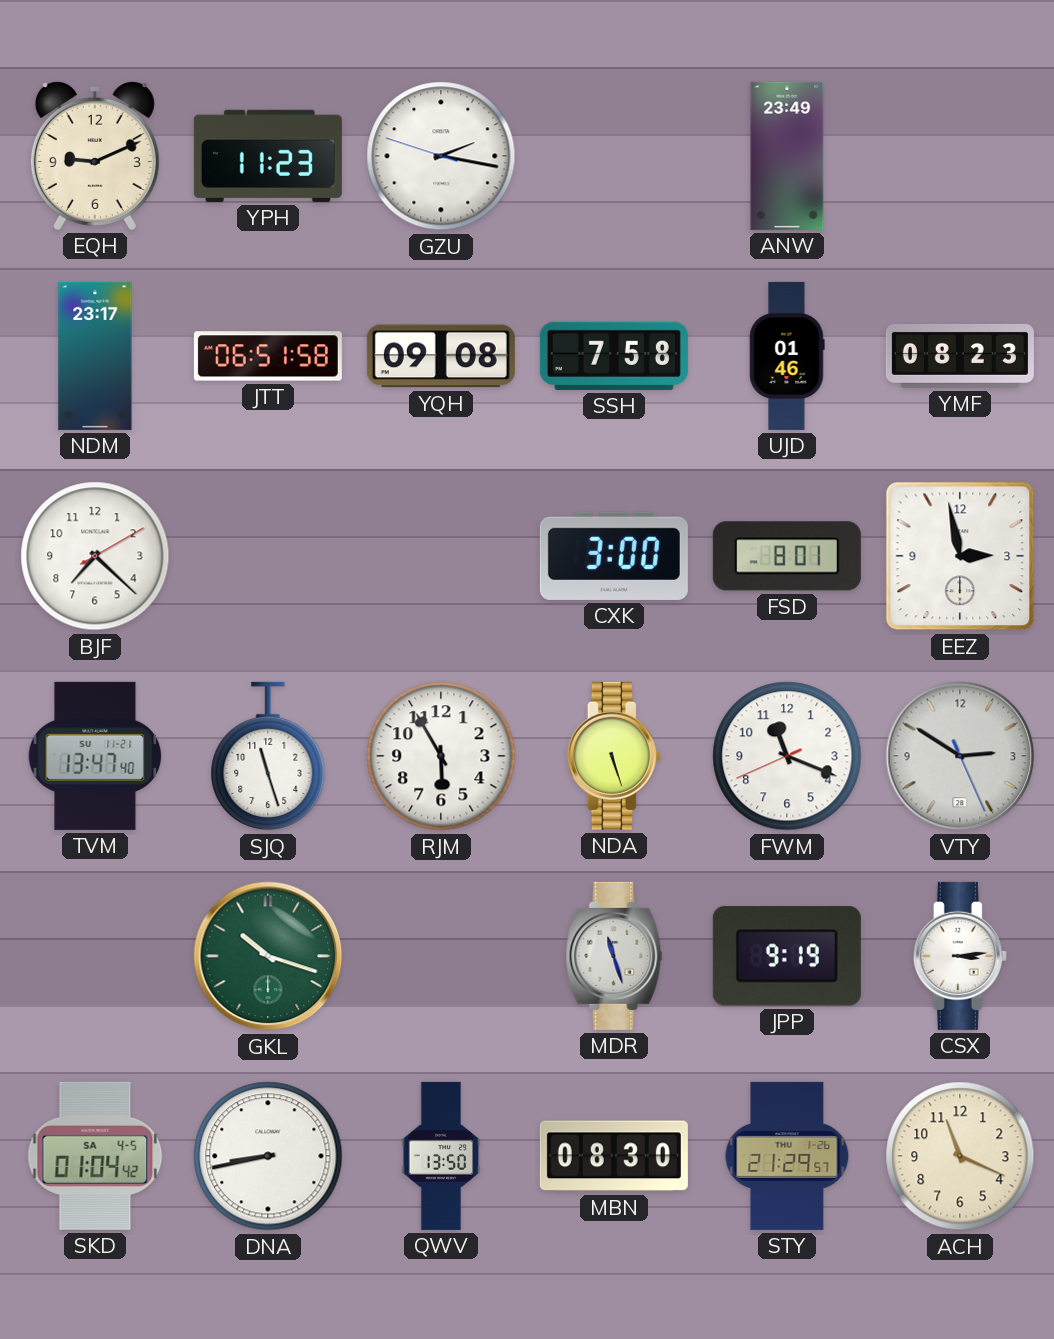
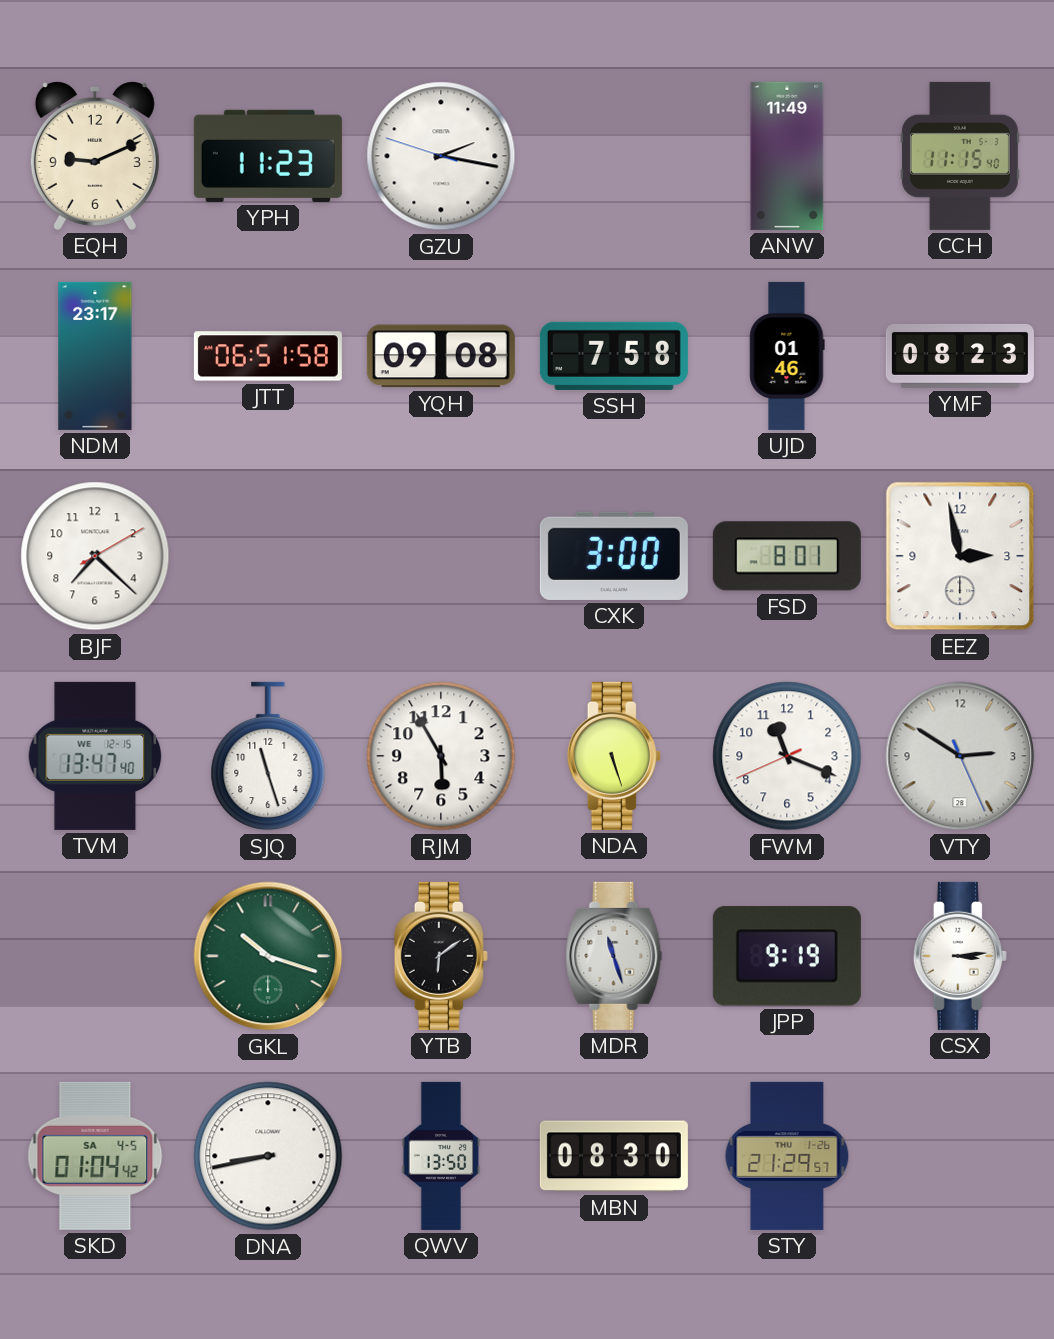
ANW: 23:49 -> 11:49
CCH: none -> 11:15
TVM date: SU 11-21 -> WE 12-15
YTB: none -> 6:09
ACH: 11:19 -> none
